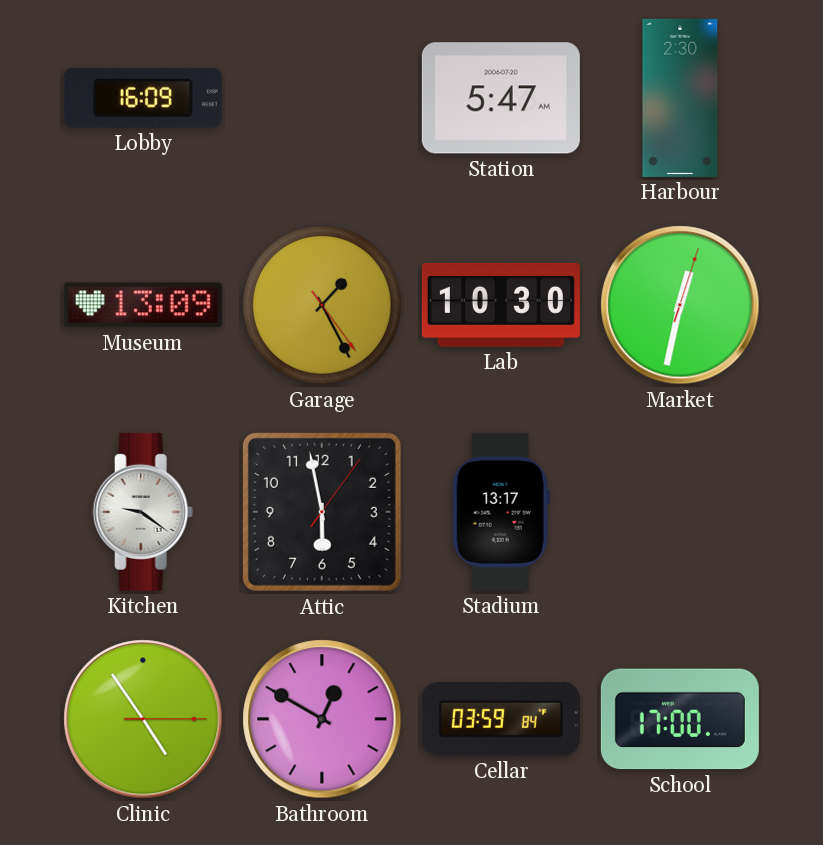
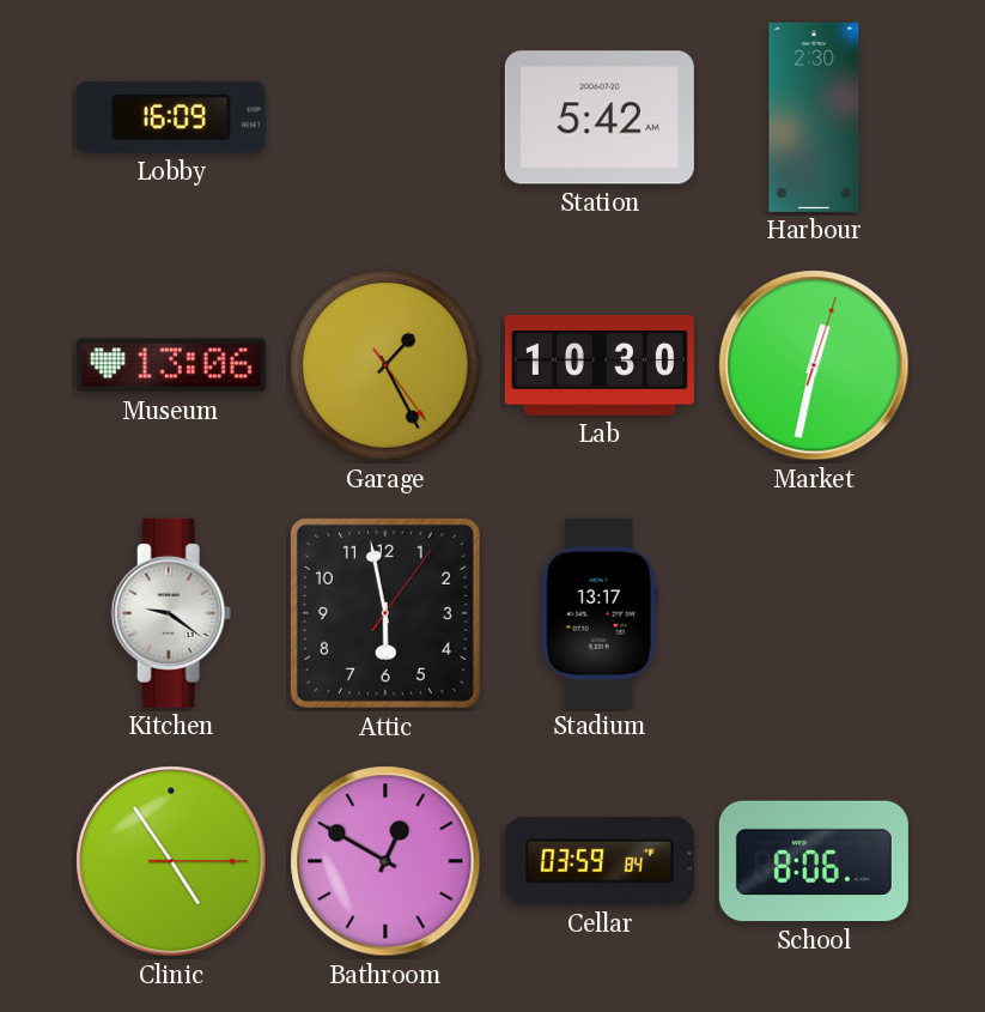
Station: 5:47 -> 5:42
Museum: 13:09 -> 13:06
School: 17:00 -> 8:06
